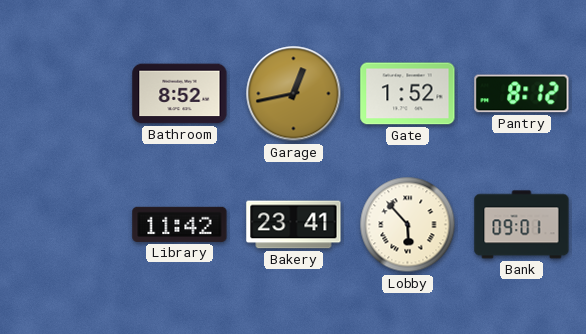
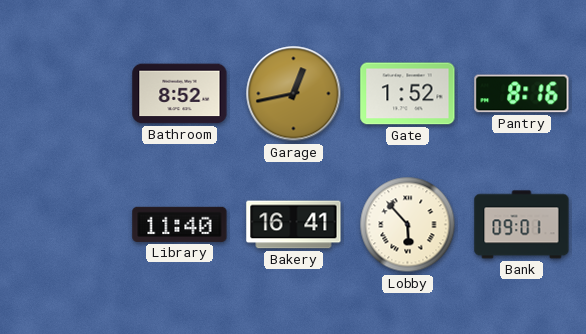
Pantry: 8:12 -> 8:16
Library: 11:42 -> 11:40
Bakery: 23:41 -> 16:41
